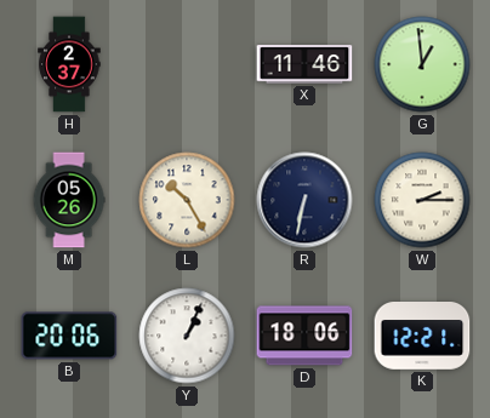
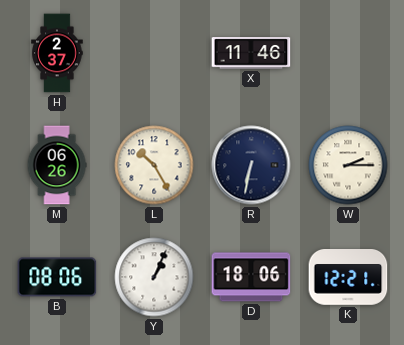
G: 12:59 -> none
M: 05:26 -> 06:26
B: 20:06 -> 08:06
